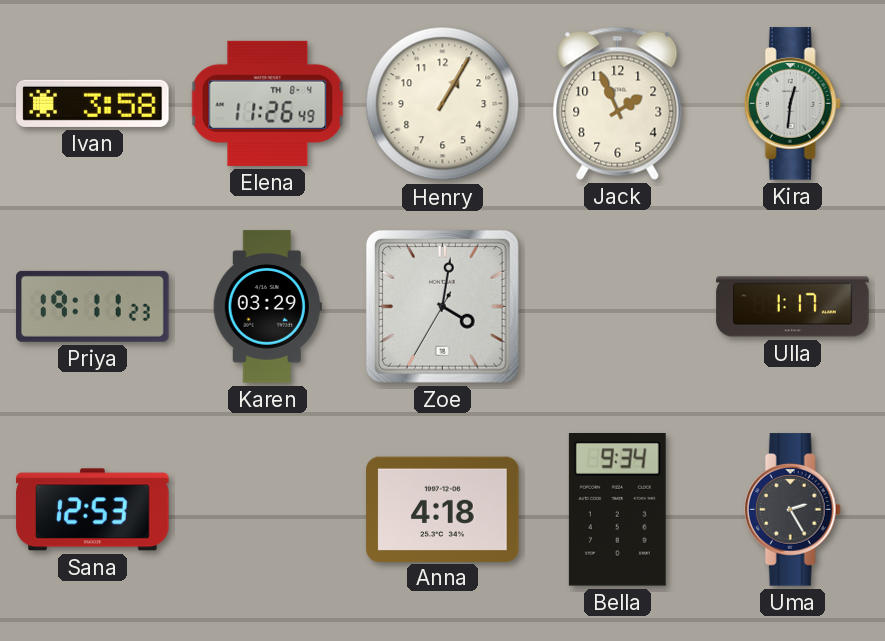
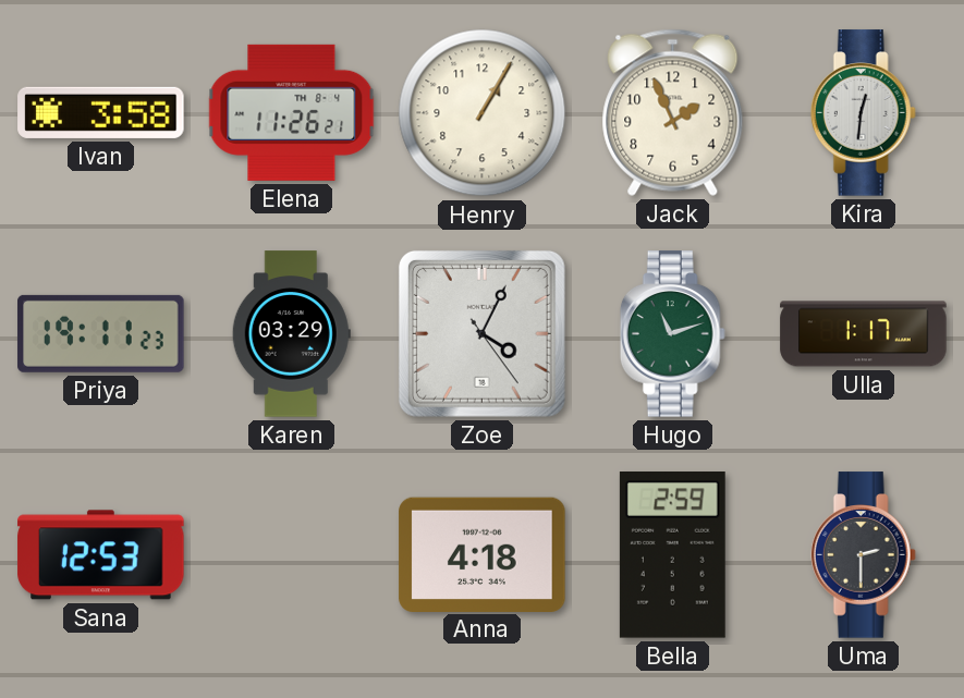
Elena: 11:26:49 -> 11:26:21
Zoe: 4:01 -> 4:04
Hugo: none -> 11:12
Bella: 9:34 -> 2:59
Uma: 2:25 -> 2:30
